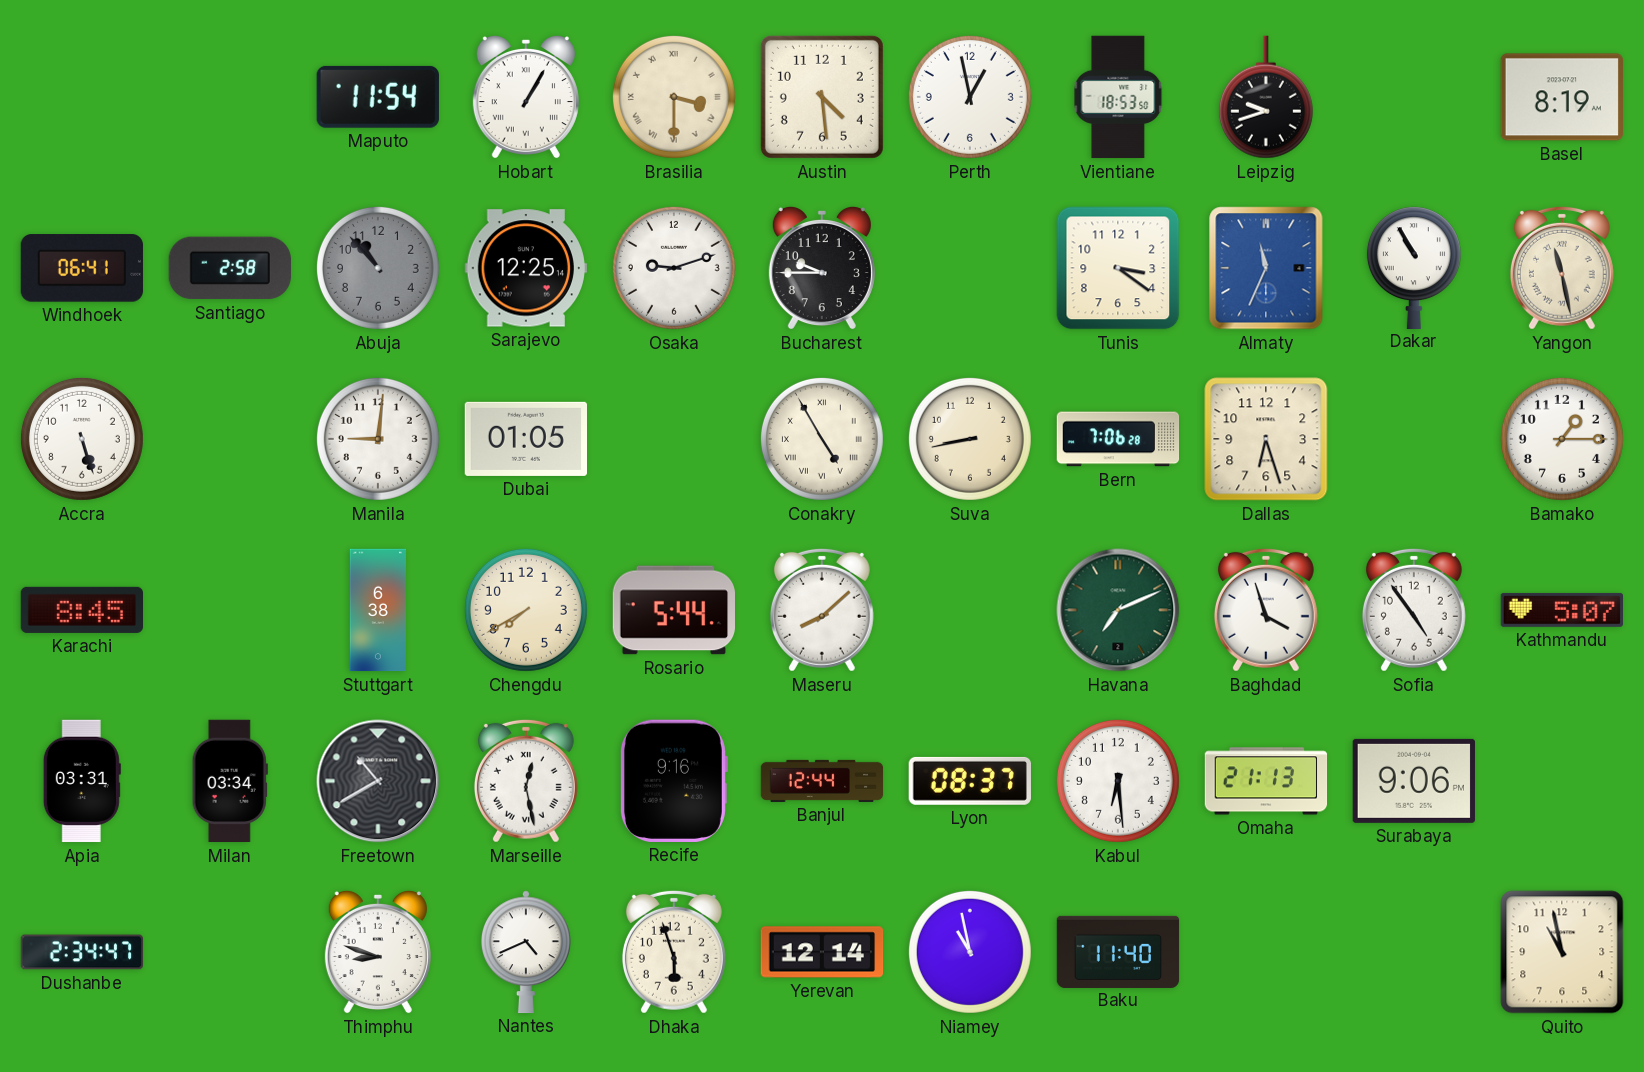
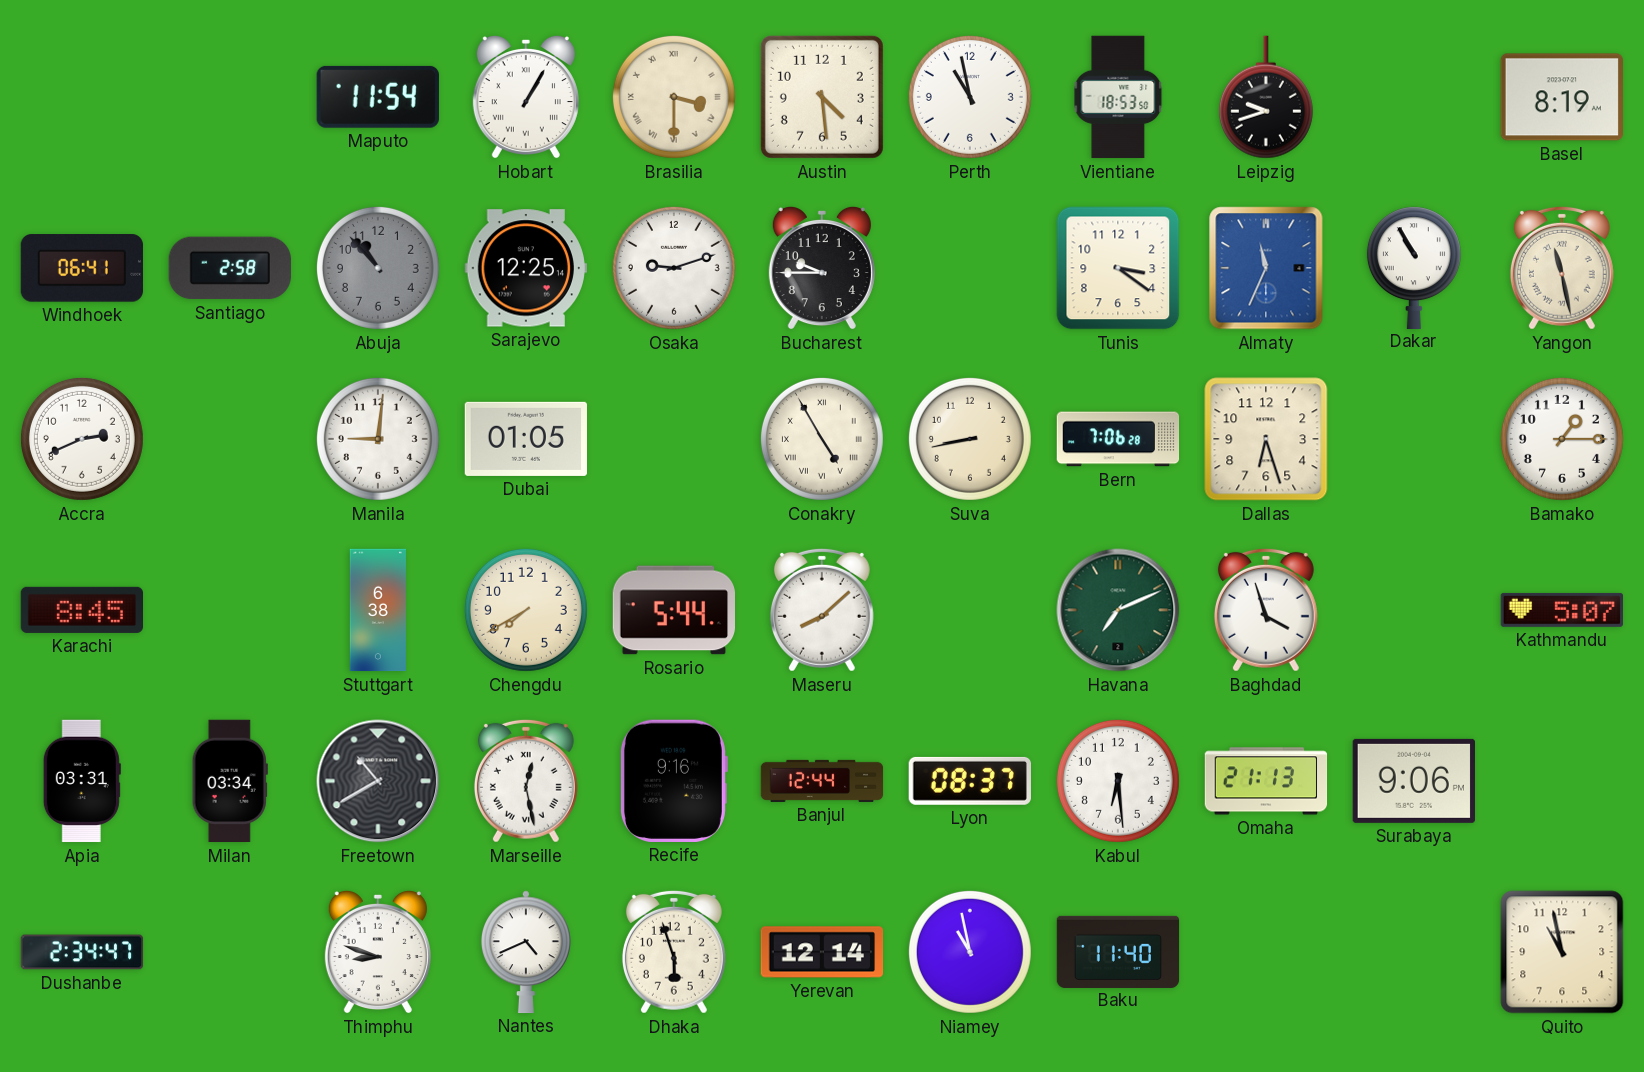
Perth: 12:58 -> 10:58
Accra: 5:27 -> 2:41
Sofia: 4:54 -> none
